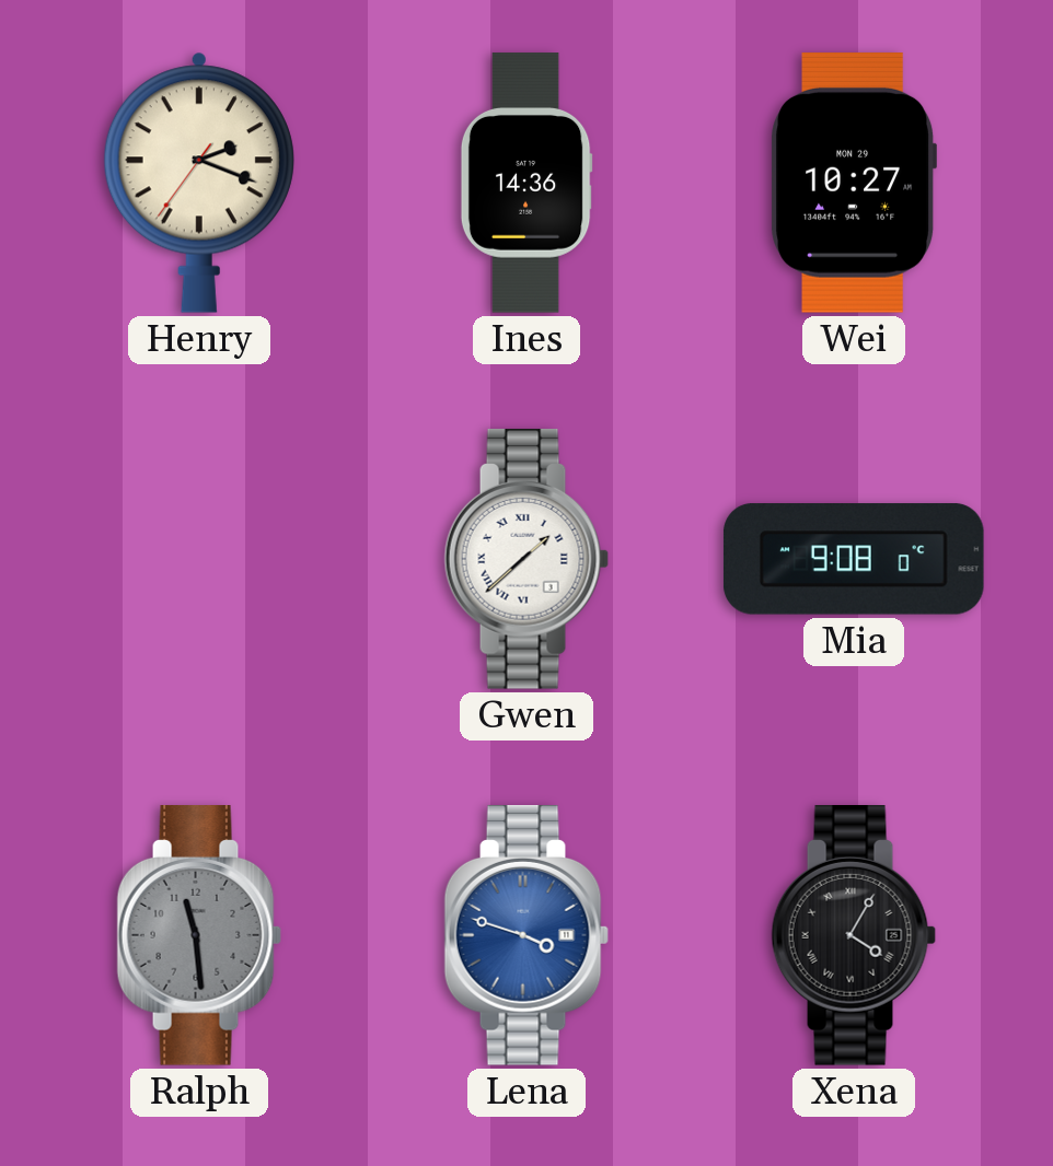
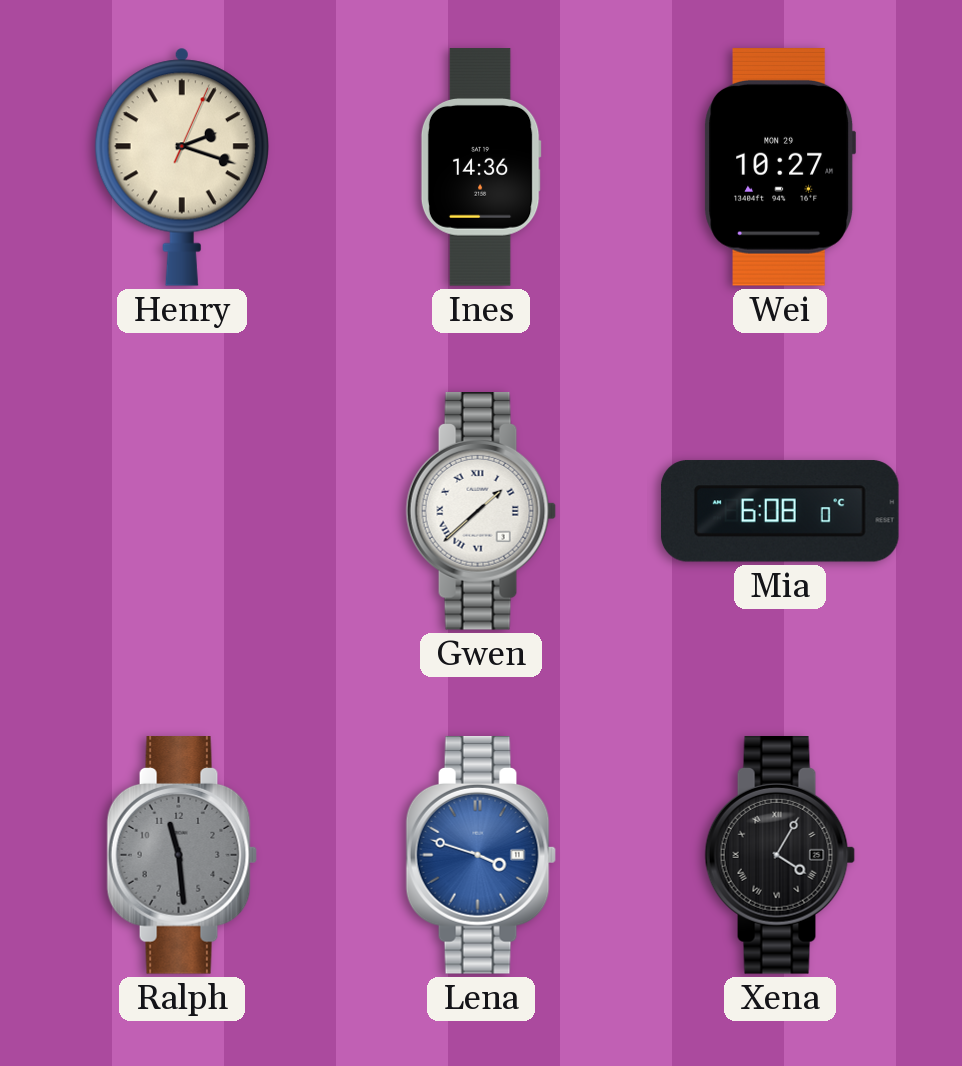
Henry: 2:18:36 -> 2:18:04
Mia: 9:08 -> 6:08
